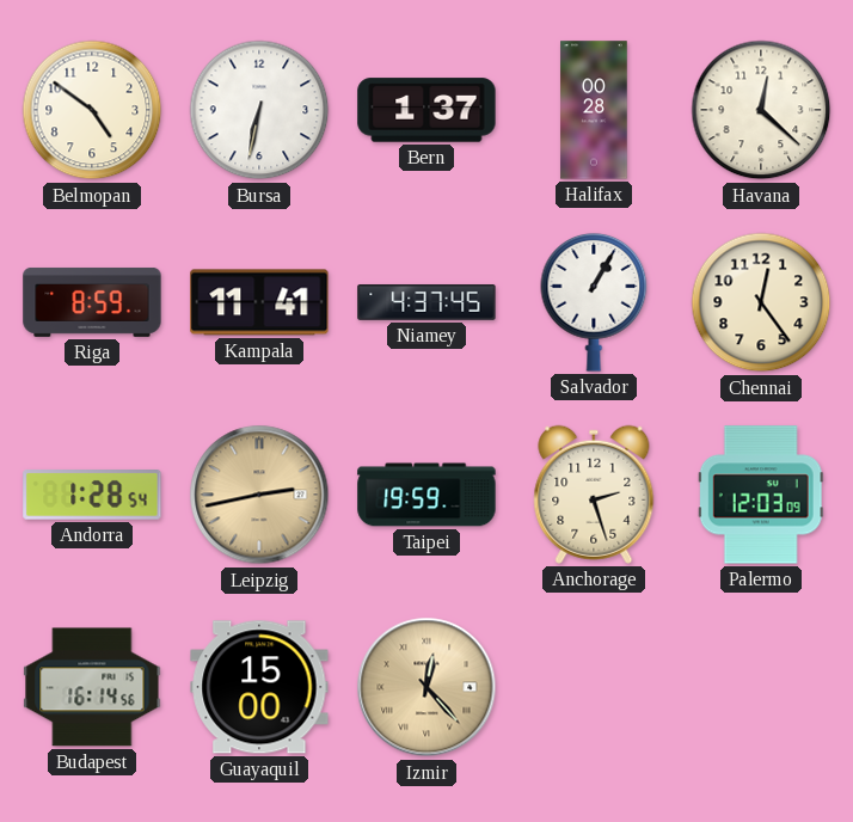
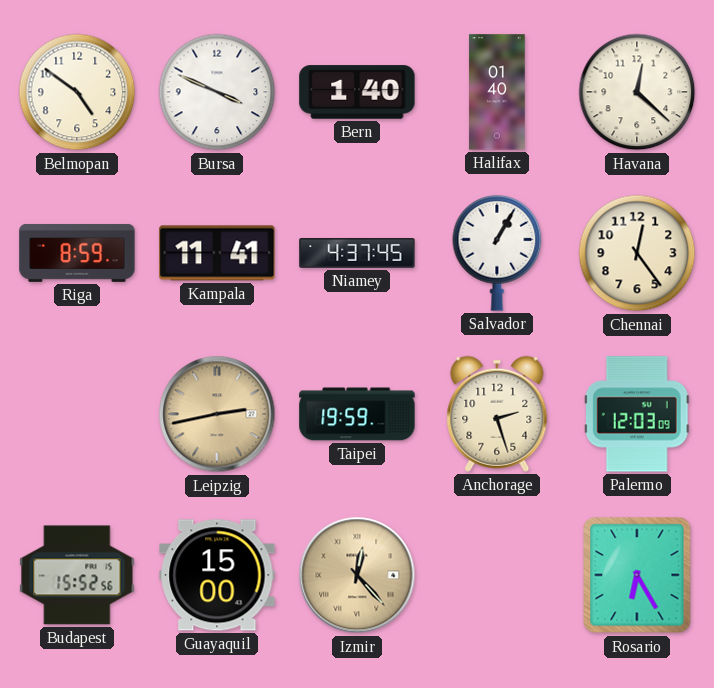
Bursa: 6:32 -> 3:49
Bern: 1:37 -> 1:40
Halifax: 00:28 -> 01:40
Andorra: 1:28 -> none
Budapest: 16:14 -> 15:52
Rosario: none -> 6:25
